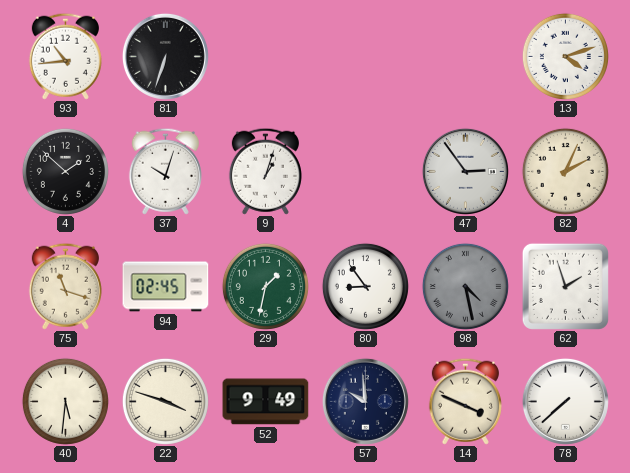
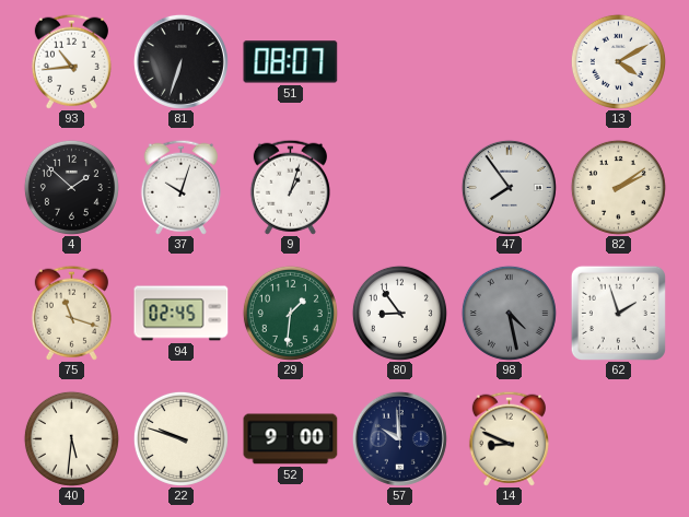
51: none -> 08:07
13: 4:12 -> 4:10
47: 2:54 -> 7:54
82: 2:04 -> 2:09
29: 1:32 -> 1:31
22: 3:48 -> 9:48
52: 9:49 -> 9:00
14: 3:49 -> 8:49
78: 7:38 -> none
